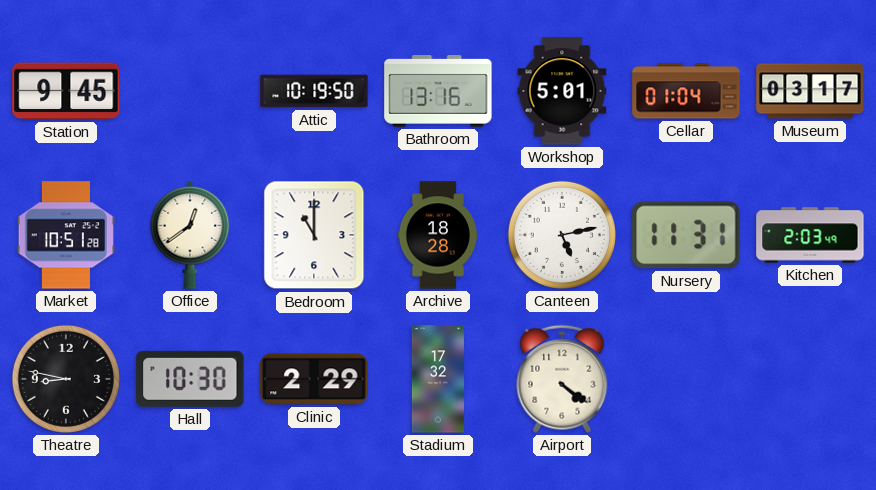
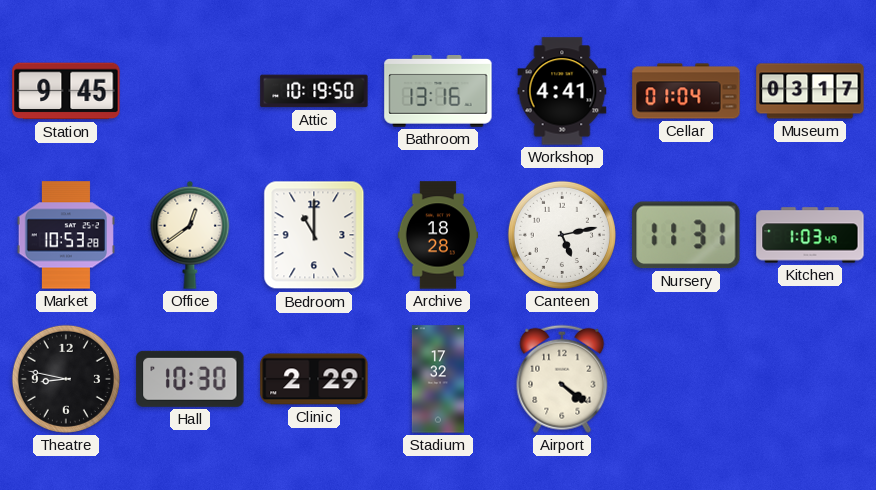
Workshop: 5:01 -> 4:41
Market: 10:51 -> 10:53
Kitchen: 2:03 -> 1:03
